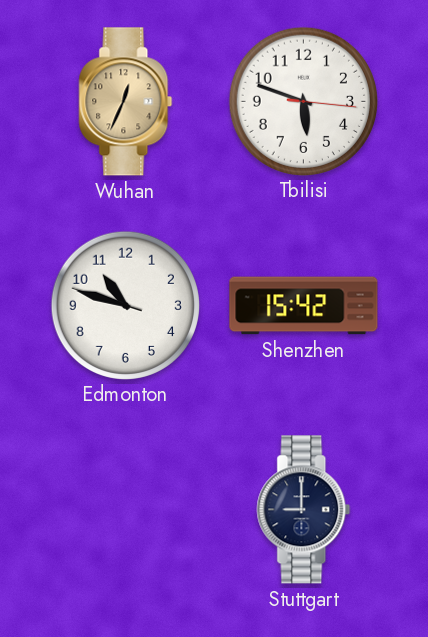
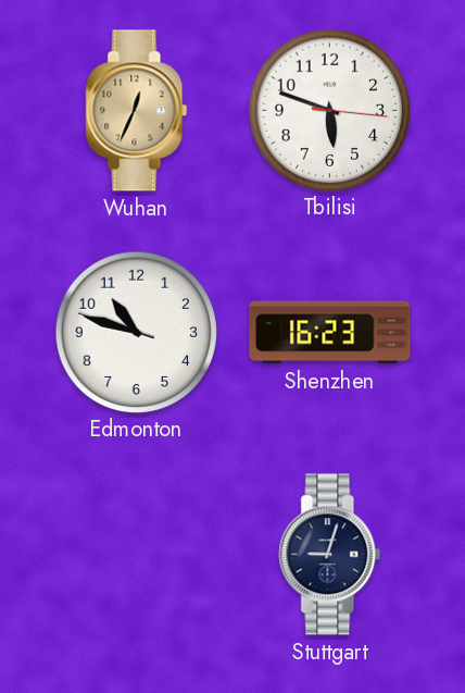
Shenzhen: 15:42 -> 16:23
Stuttgart: 9:00 -> 9:03
